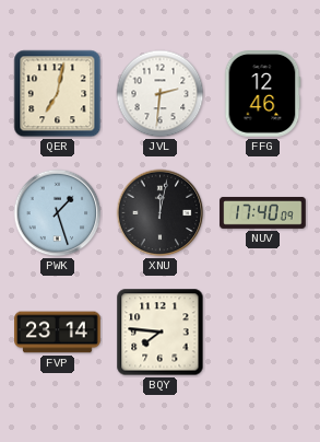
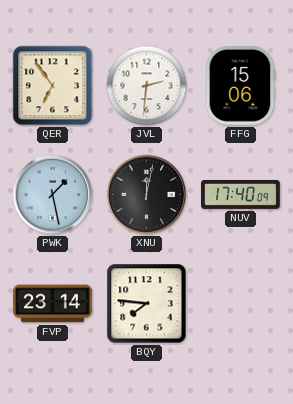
QER: 7:02 -> 6:54
FFG: 12:46 -> 15:06
PWK: 1:27 -> 1:28
